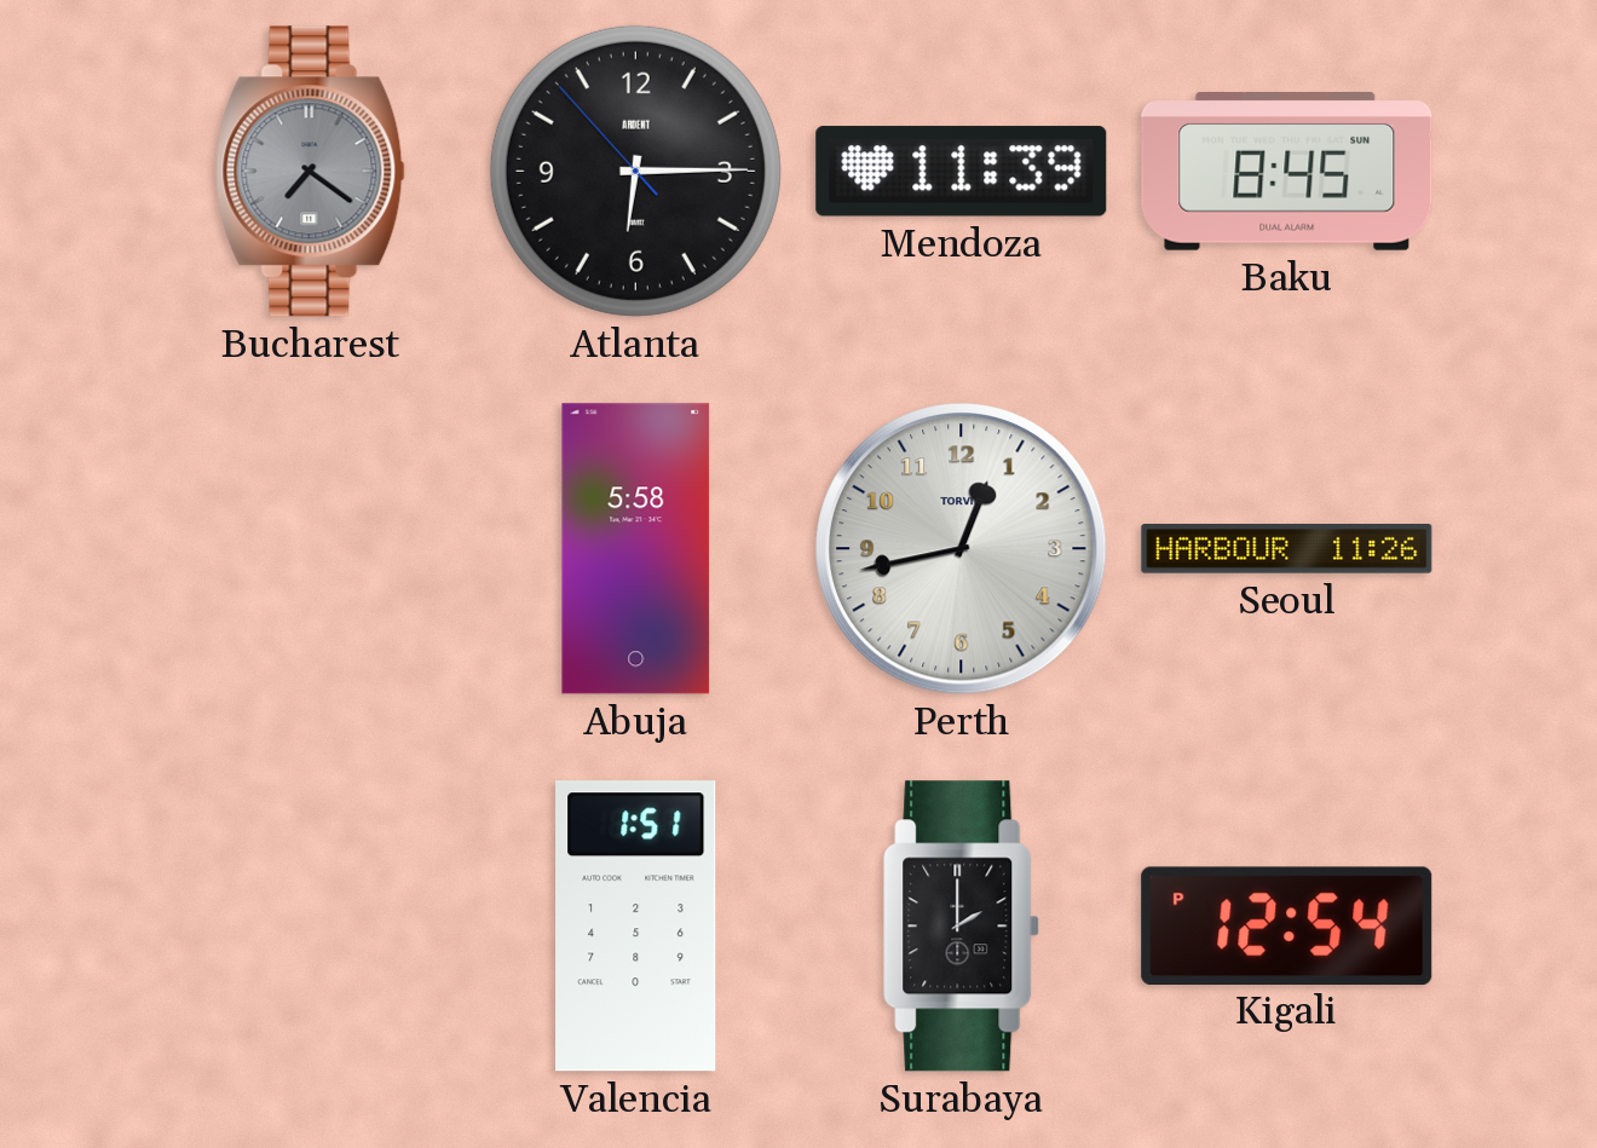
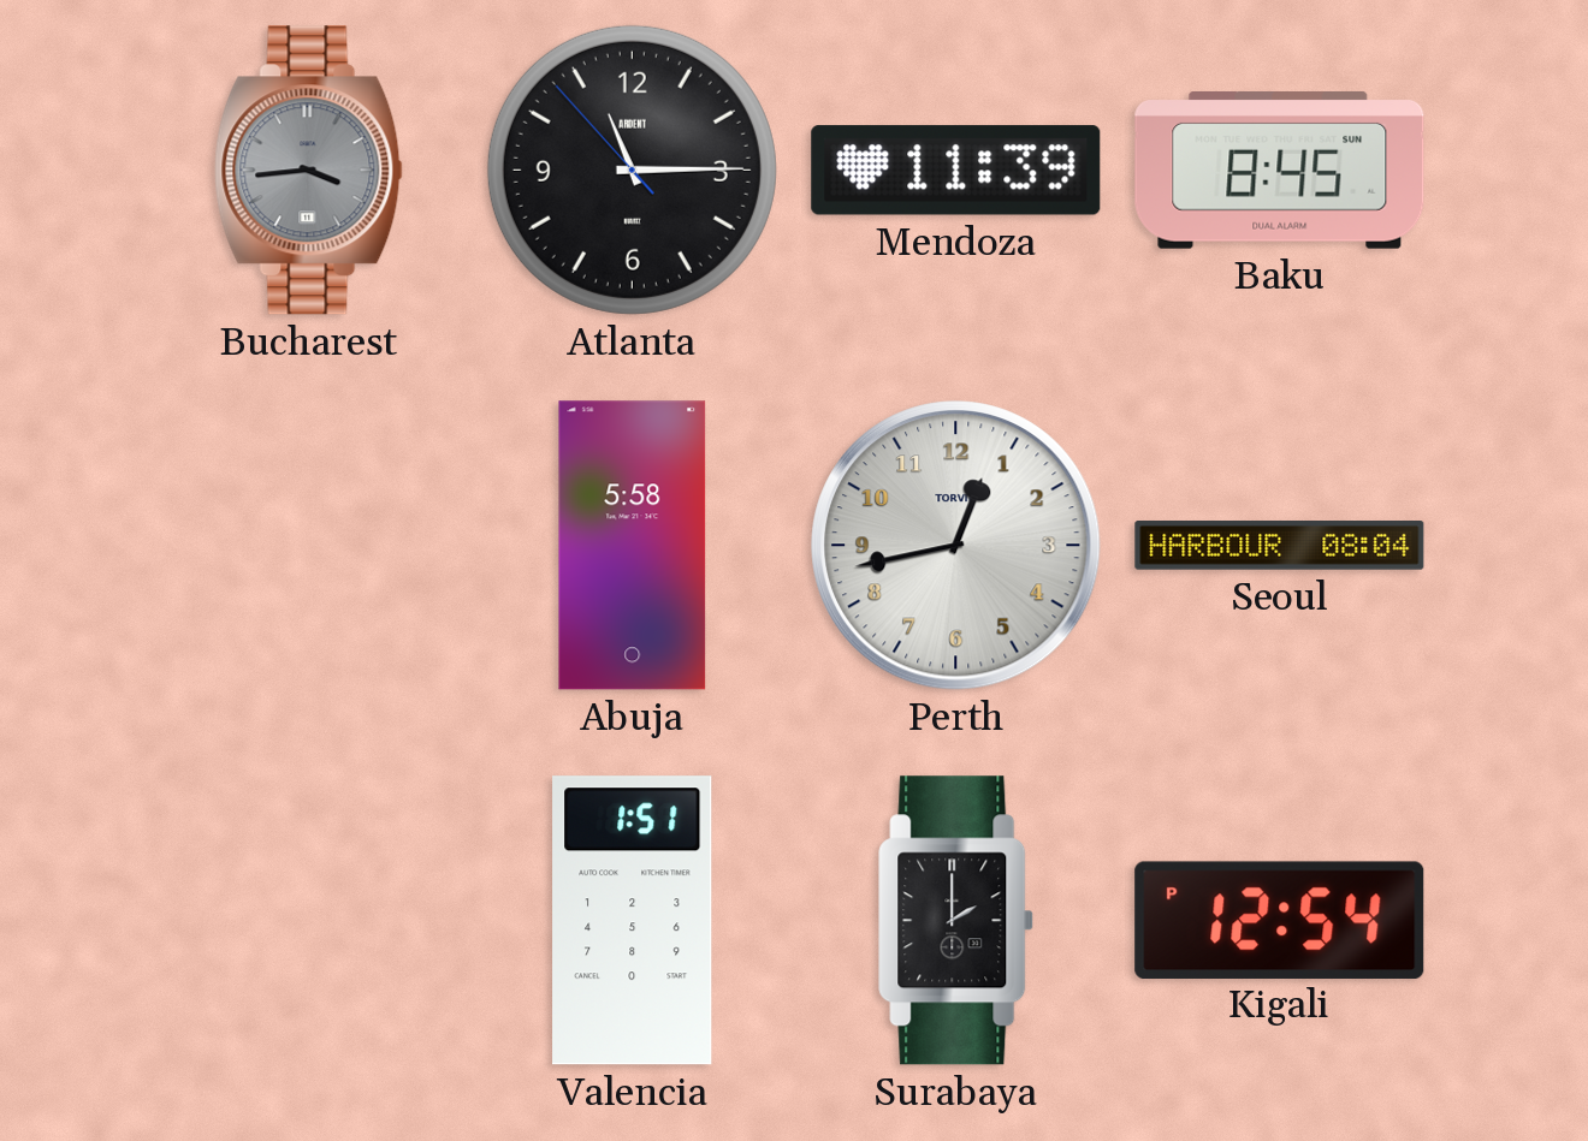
Bucharest: 7:21 -> 3:44
Atlanta: 6:14 -> 11:14
Seoul: 11:26 -> 08:04
